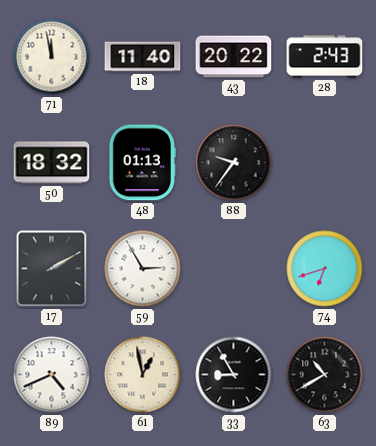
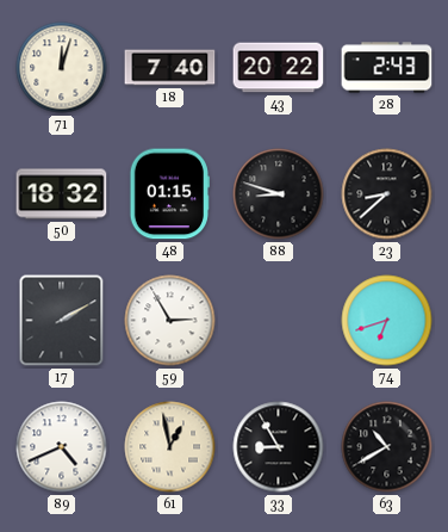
71: 11:58 -> 12:03
18: 11:40 -> 7:40
48: 01:13 -> 01:15
88: 9:36 -> 8:48
23: none -> 8:38
